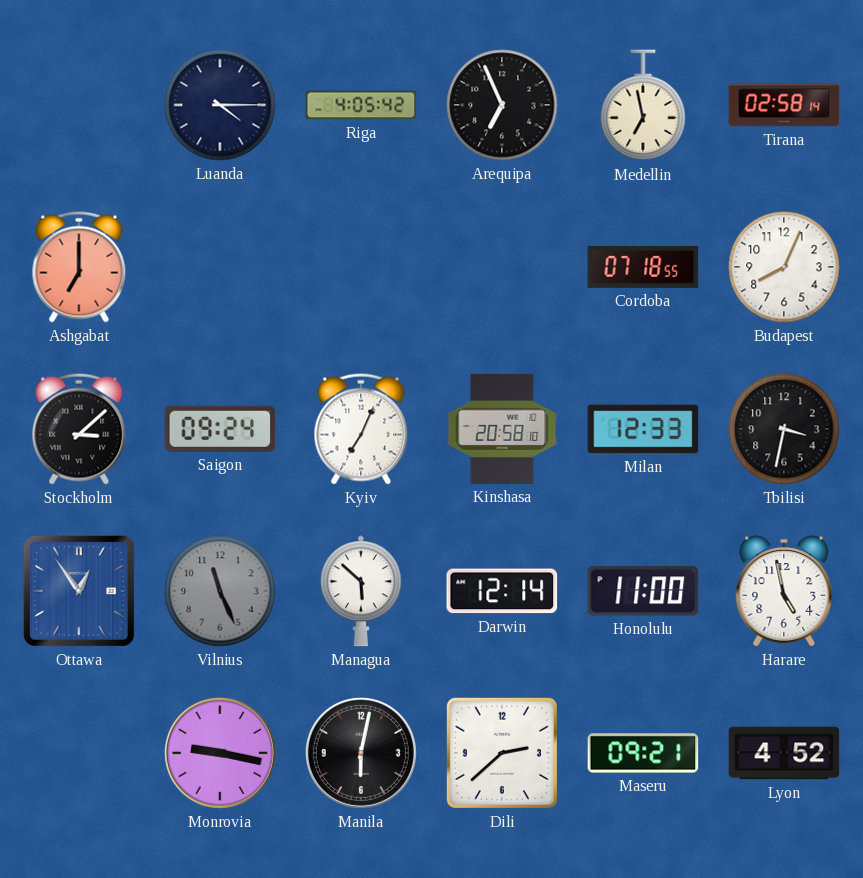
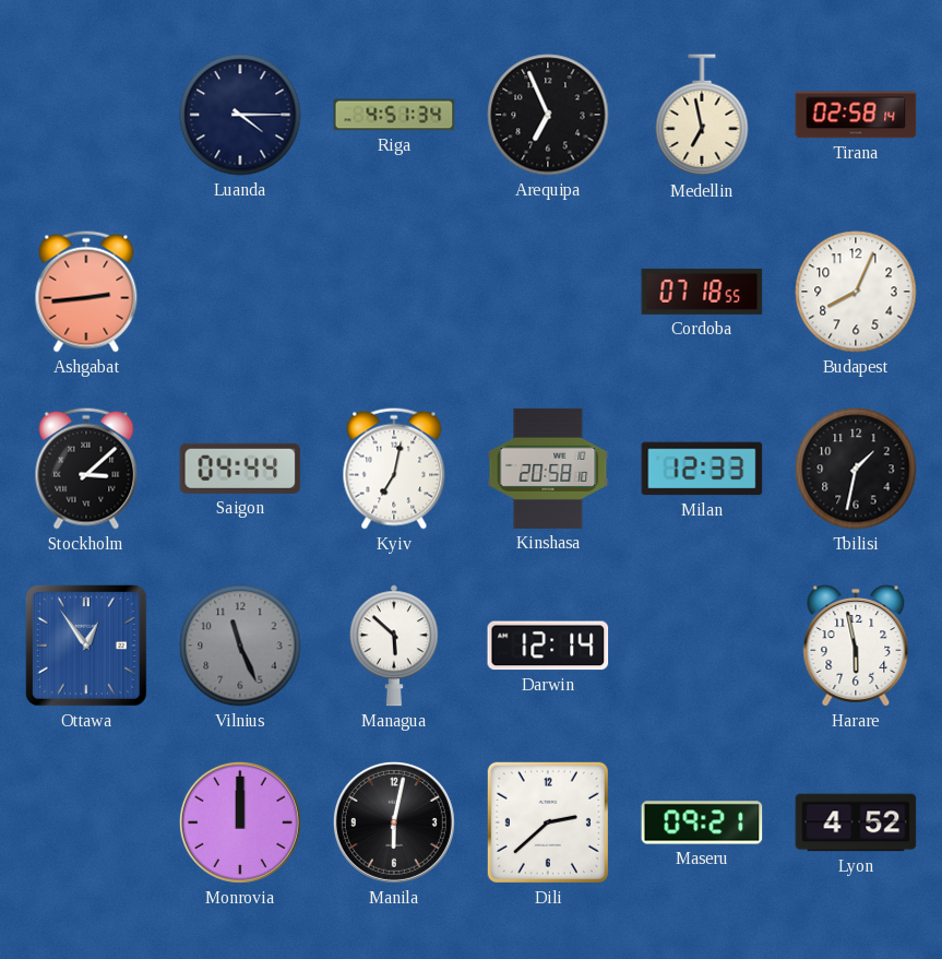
Riga: 4:05 -> 4:51
Ashgabat: 7:00 -> 2:44
Saigon: 09:24 -> 04:44
Kyiv: 7:04 -> 7:02
Tbilisi: 3:32 -> 1:32
Honolulu: 11:00 -> none
Harare: 4:58 -> 5:58
Monrovia: 9:17 -> 12:00
